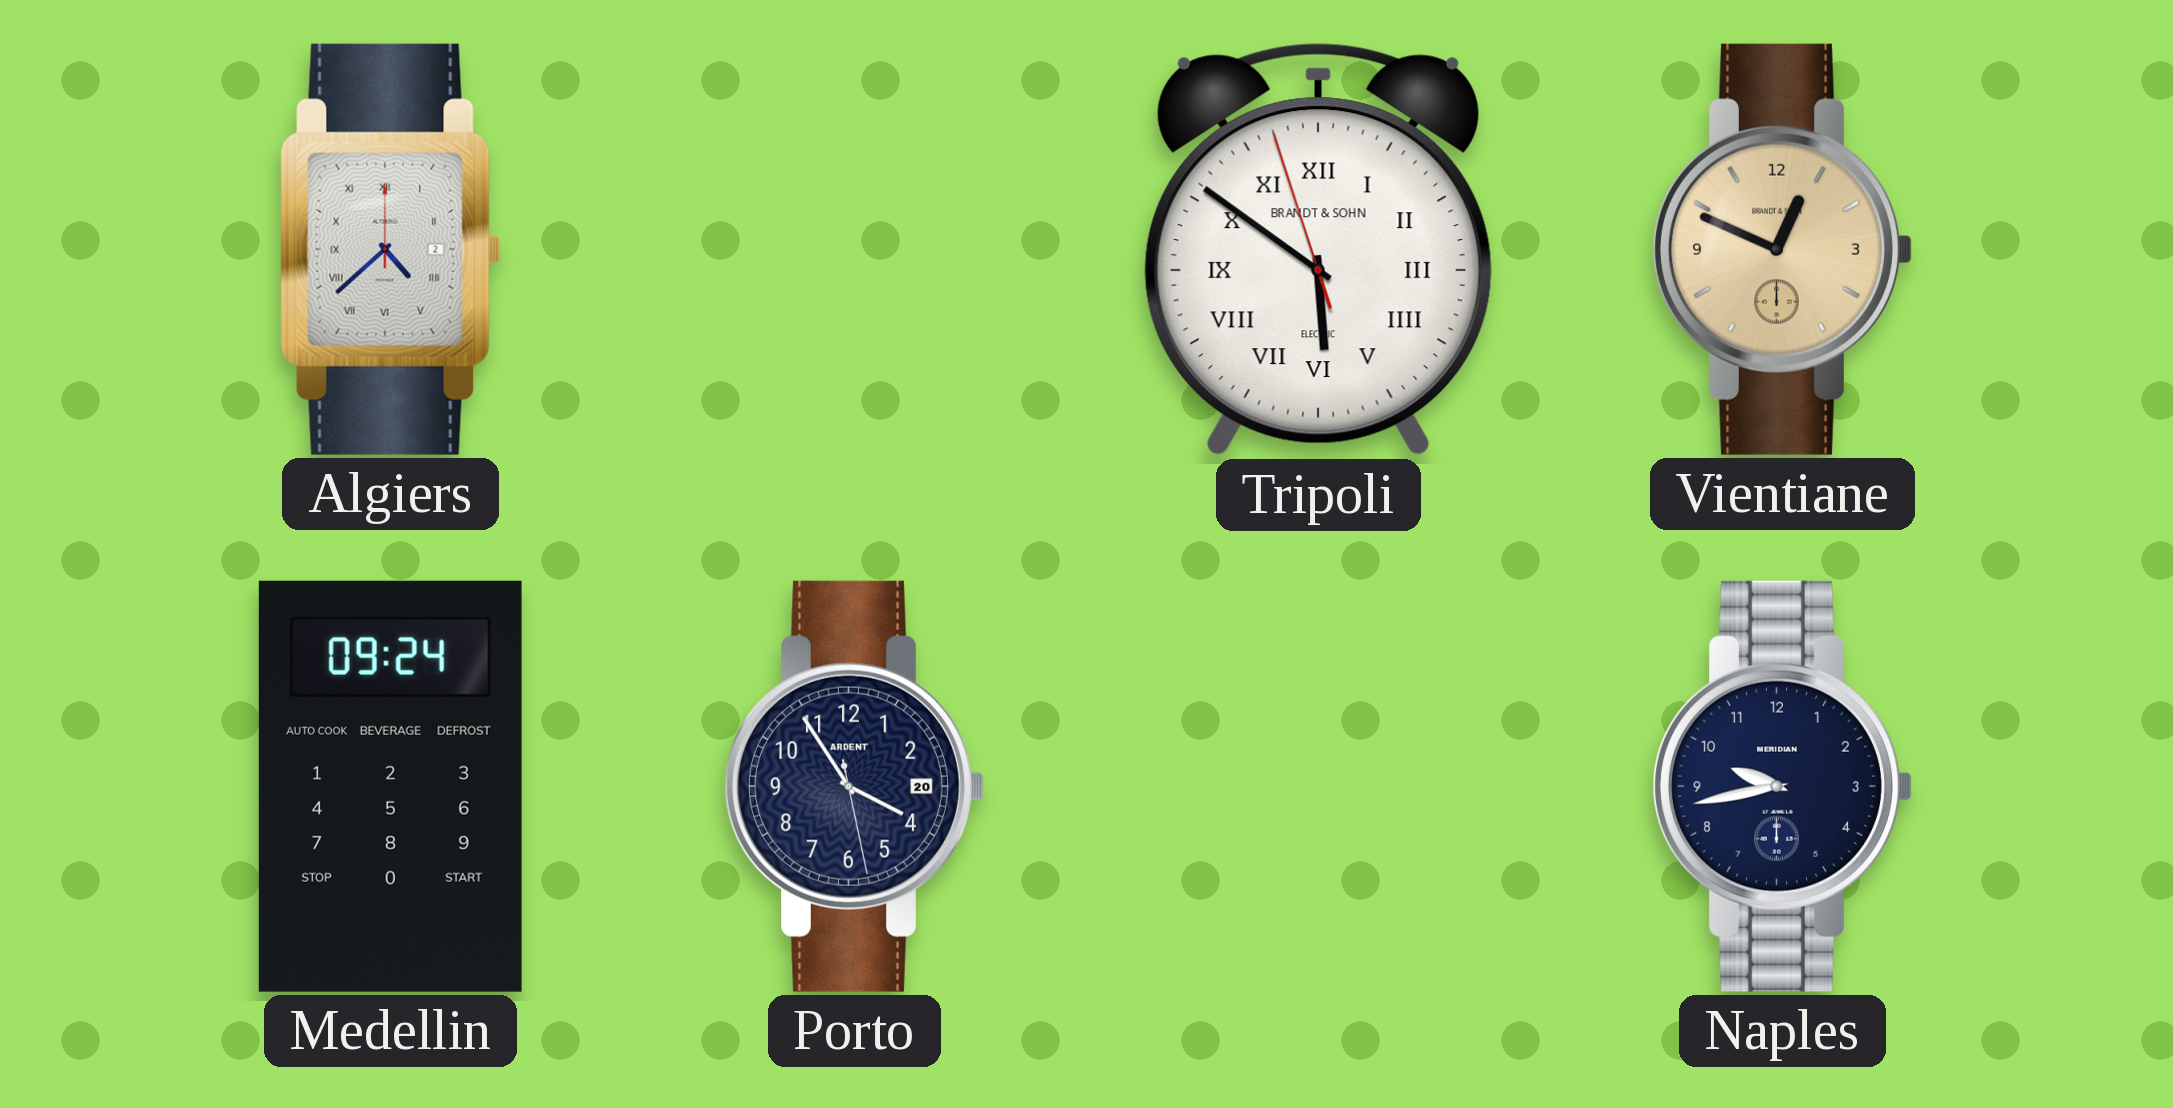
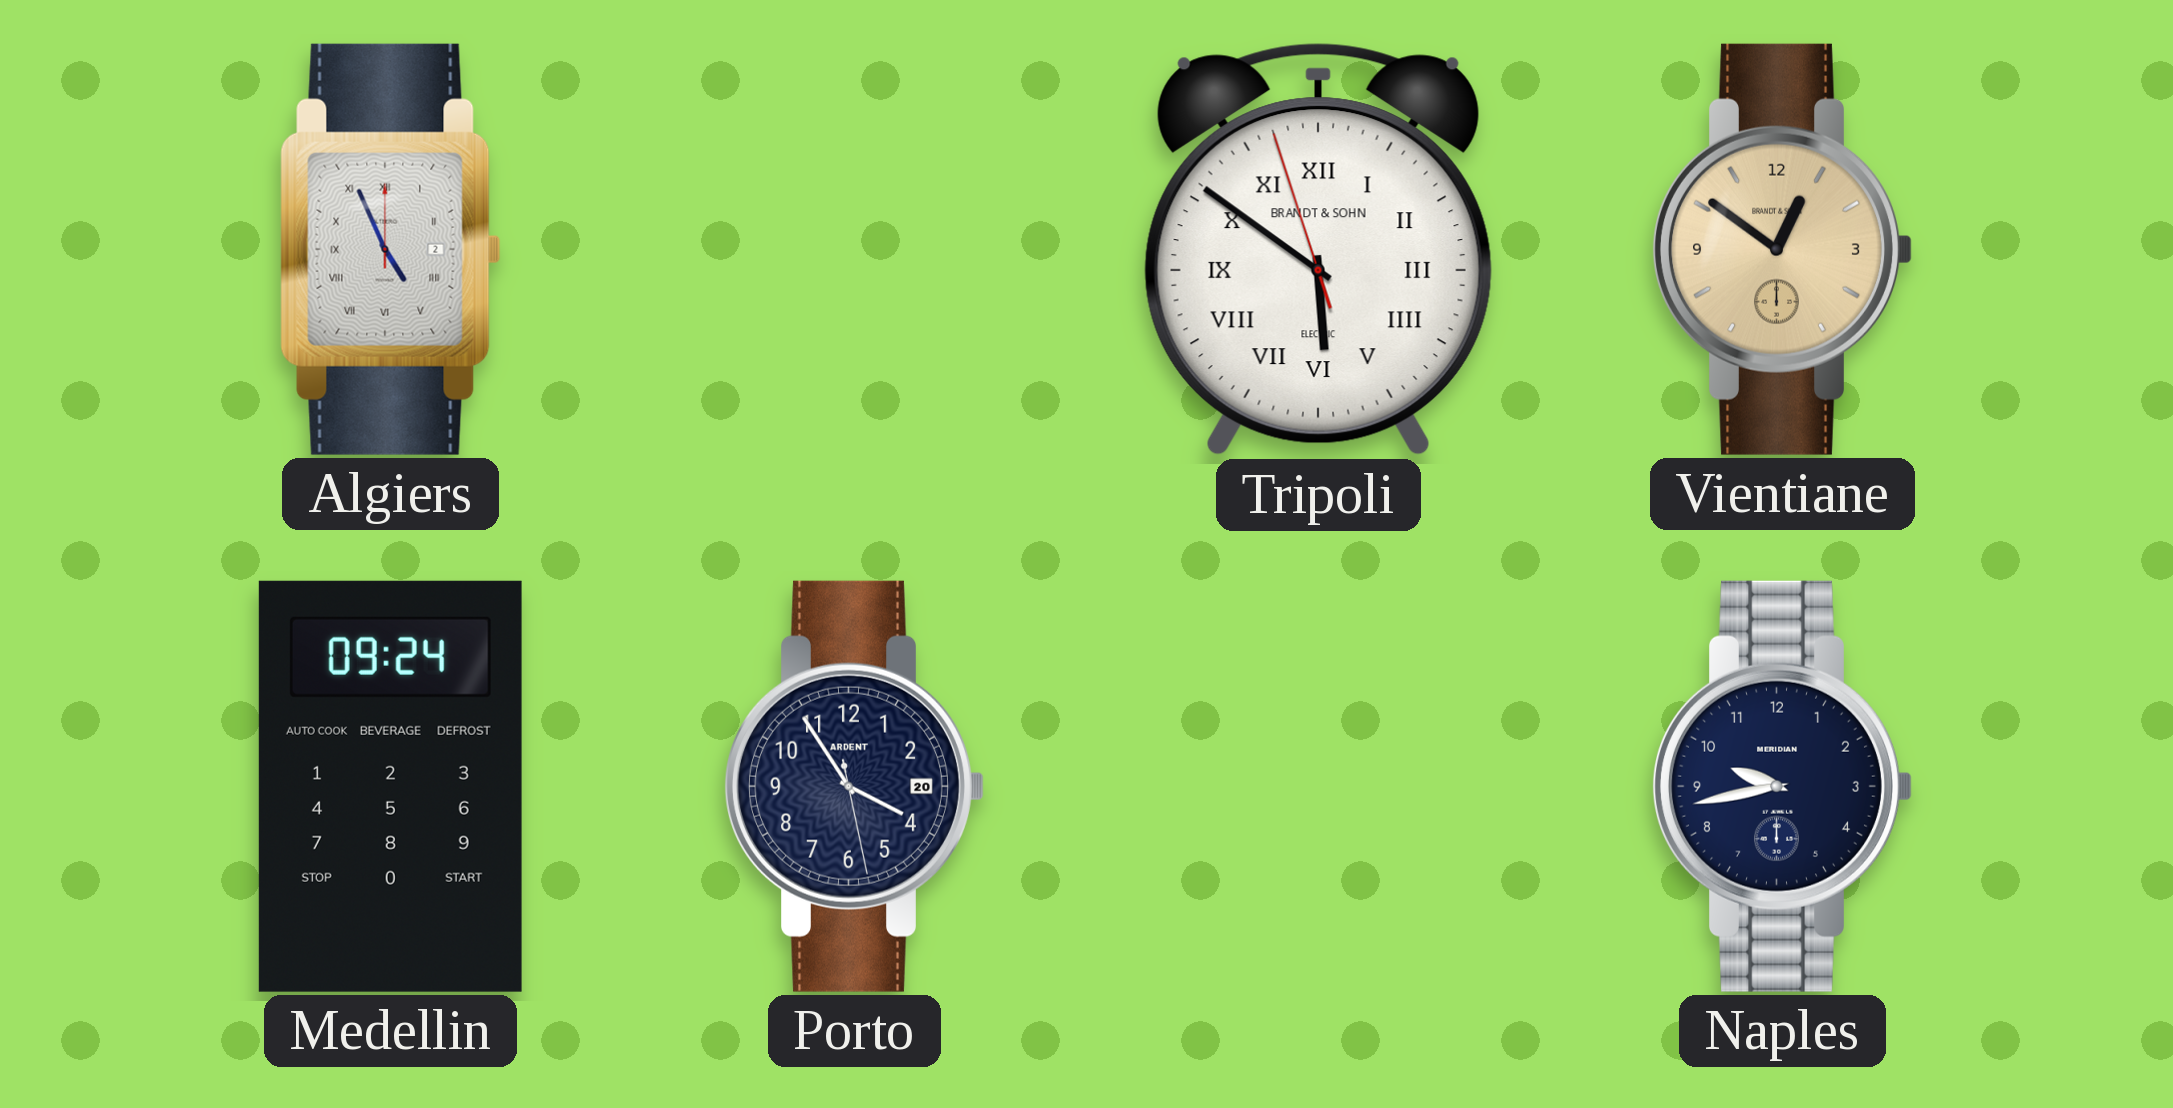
Algiers: 4:38 -> 4:56
Vientiane: 12:49 -> 12:51
